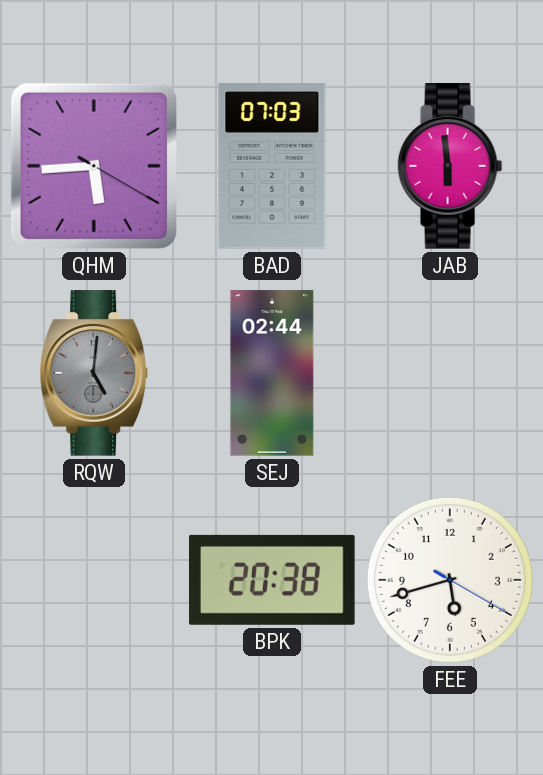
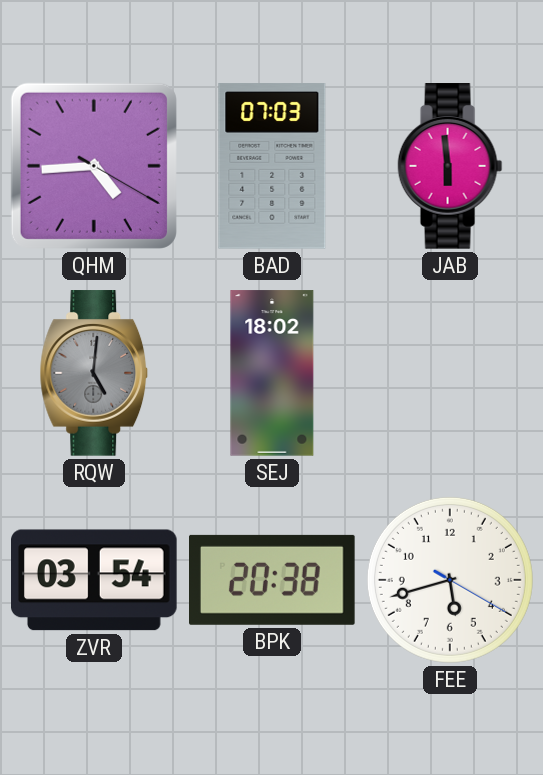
QHM: 5:44 -> 4:44
SEJ: 02:44 -> 18:02
ZVR: none -> 03:54
